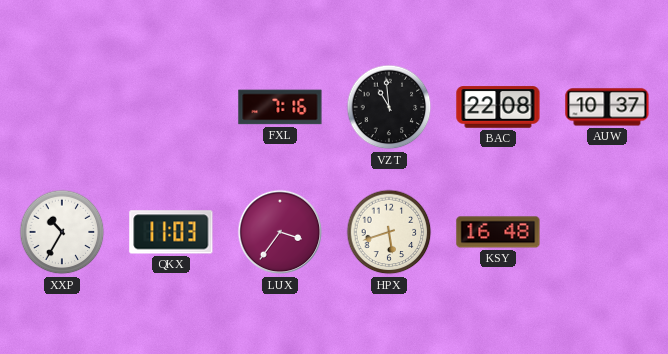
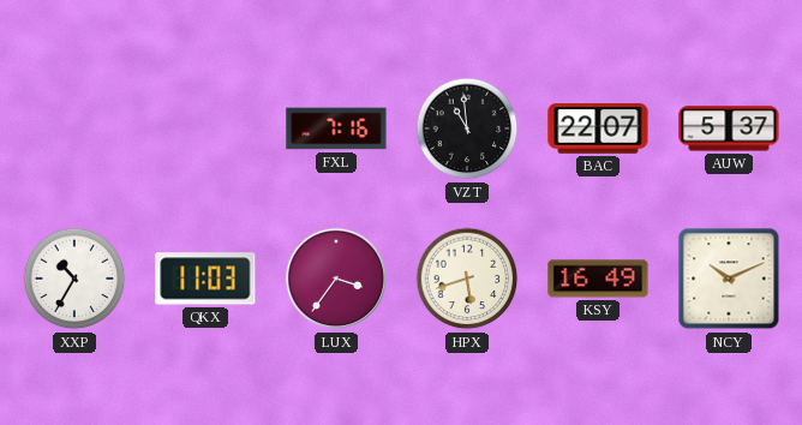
BAC: 22:08 -> 22:07
AUW: 10:37 -> 5:37
KSY: 16:48 -> 16:49
NCY: none -> 10:11
